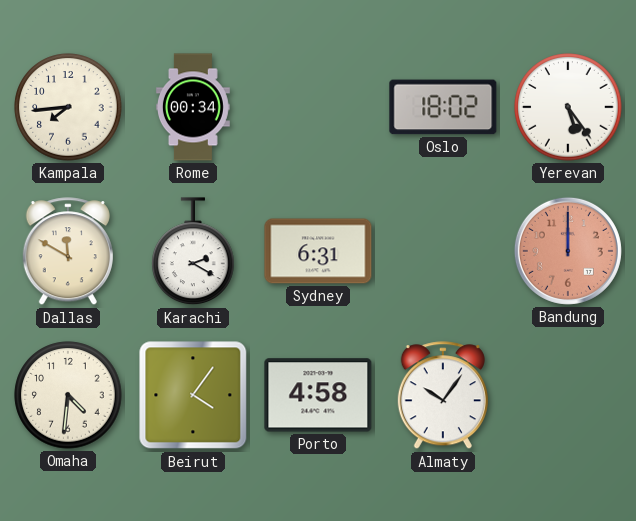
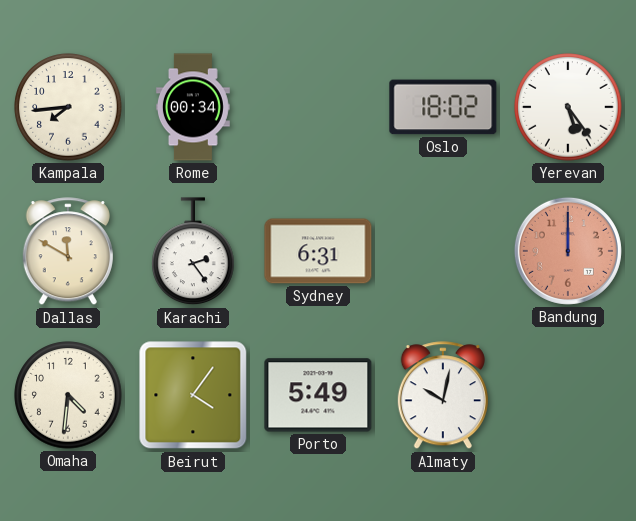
Karachi: 2:20 -> 2:24
Porto: 4:58 -> 5:49
Almaty: 10:06 -> 10:02
